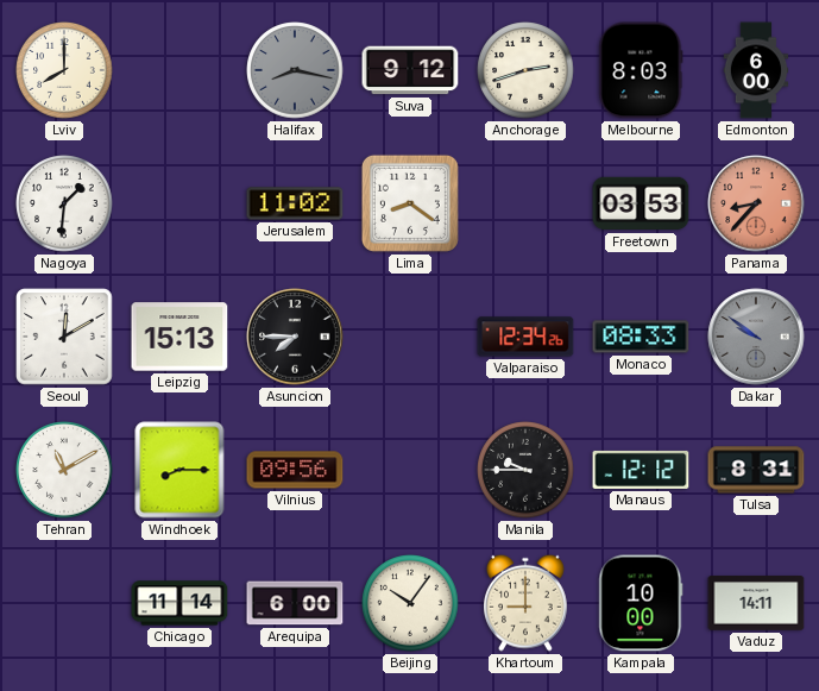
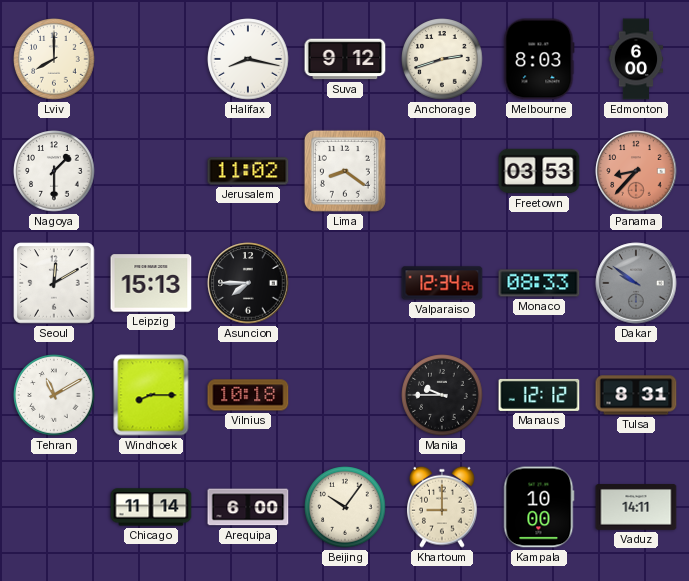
Halifax dial: grey -> white
Nagoya: 1:31 -> 1:30
Vilnius: 09:56 -> 10:18
